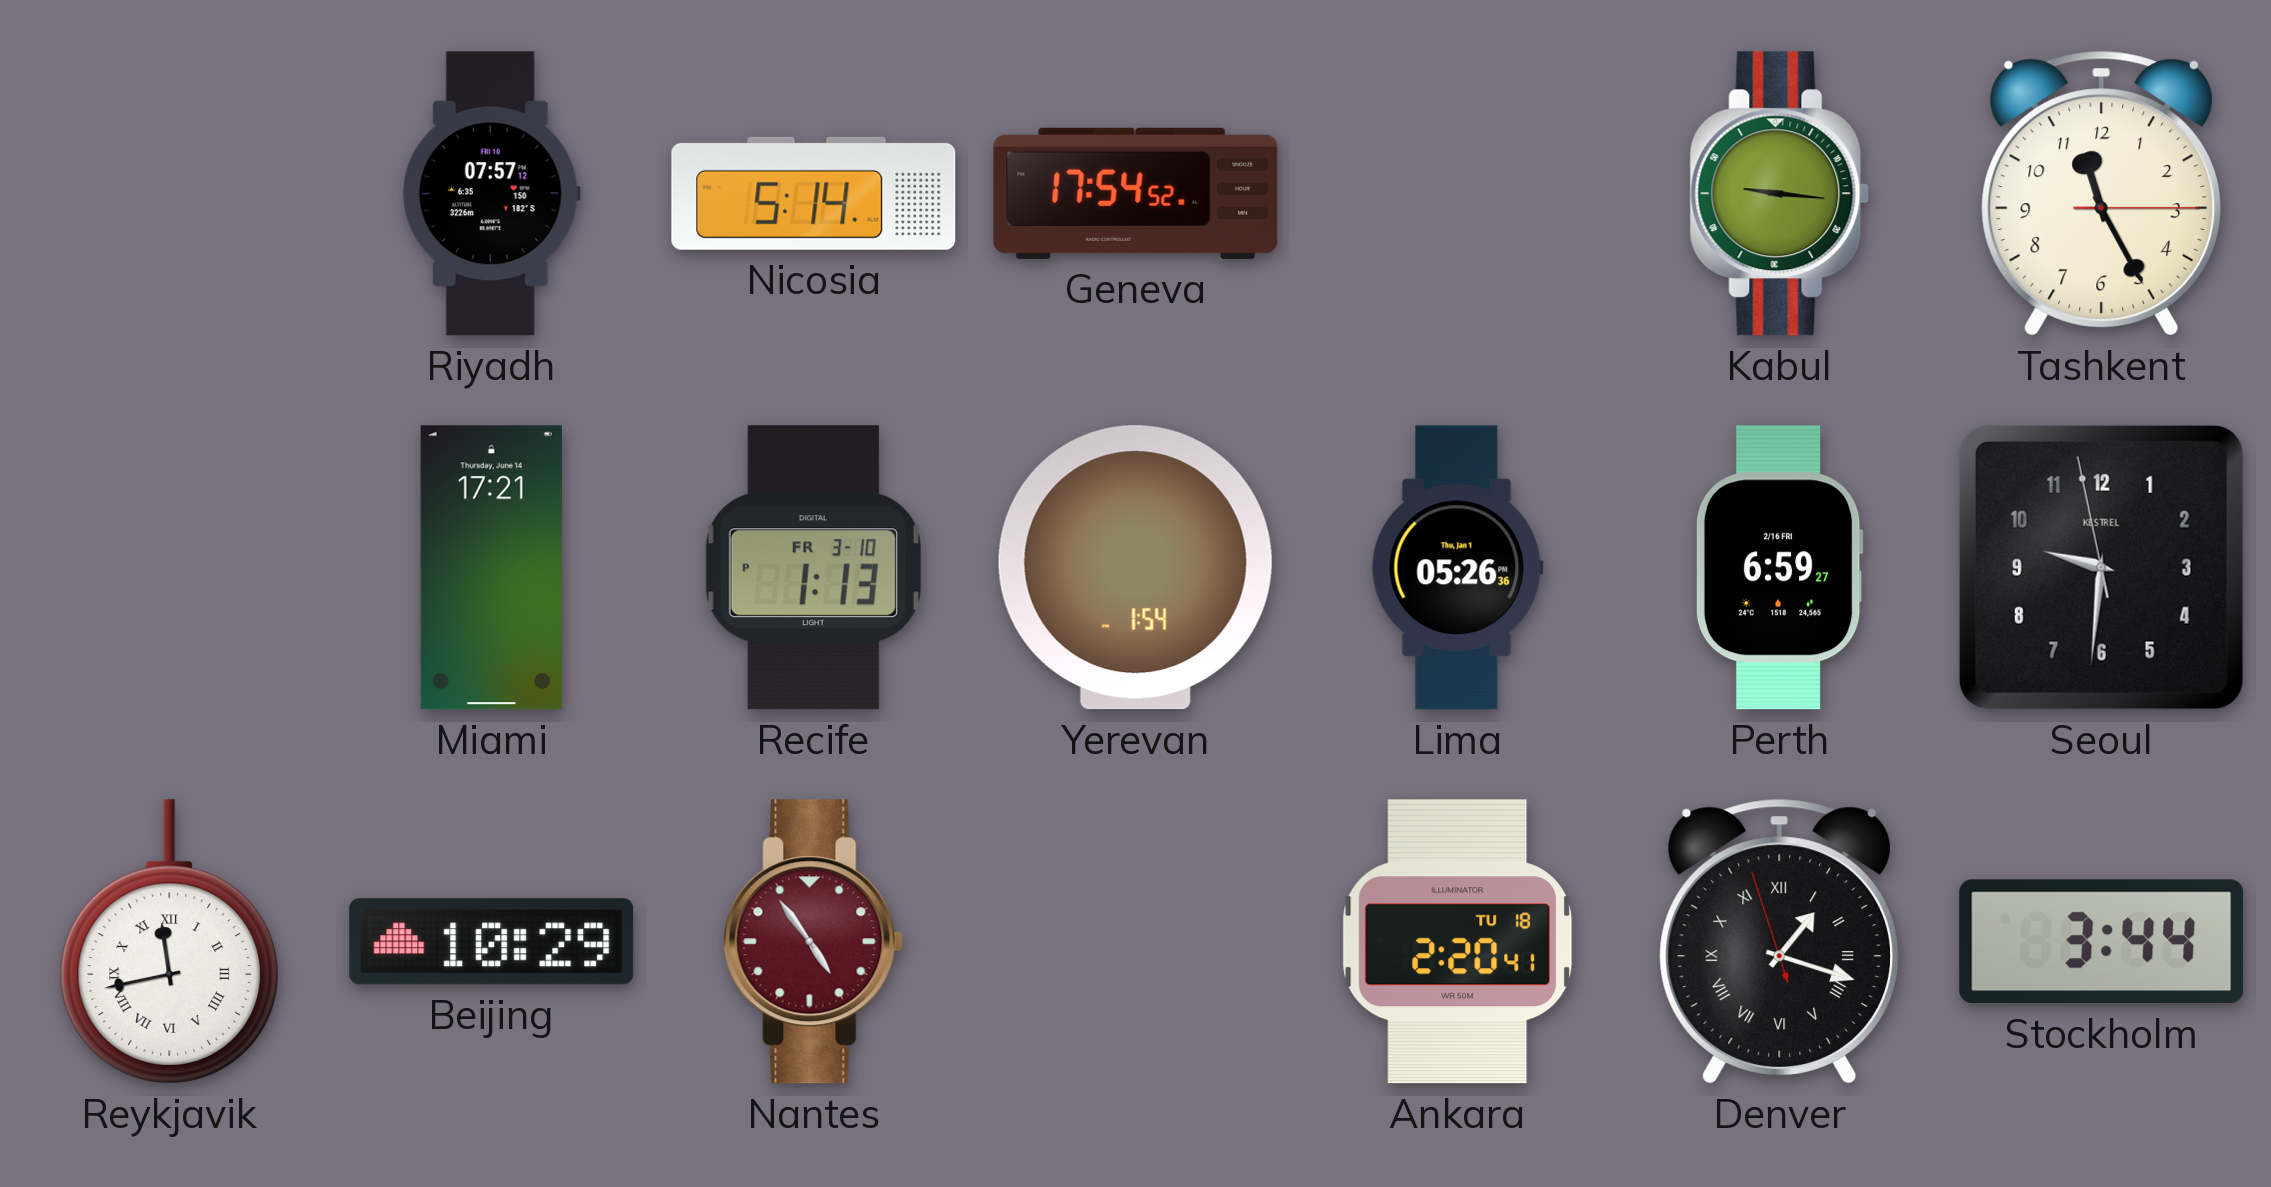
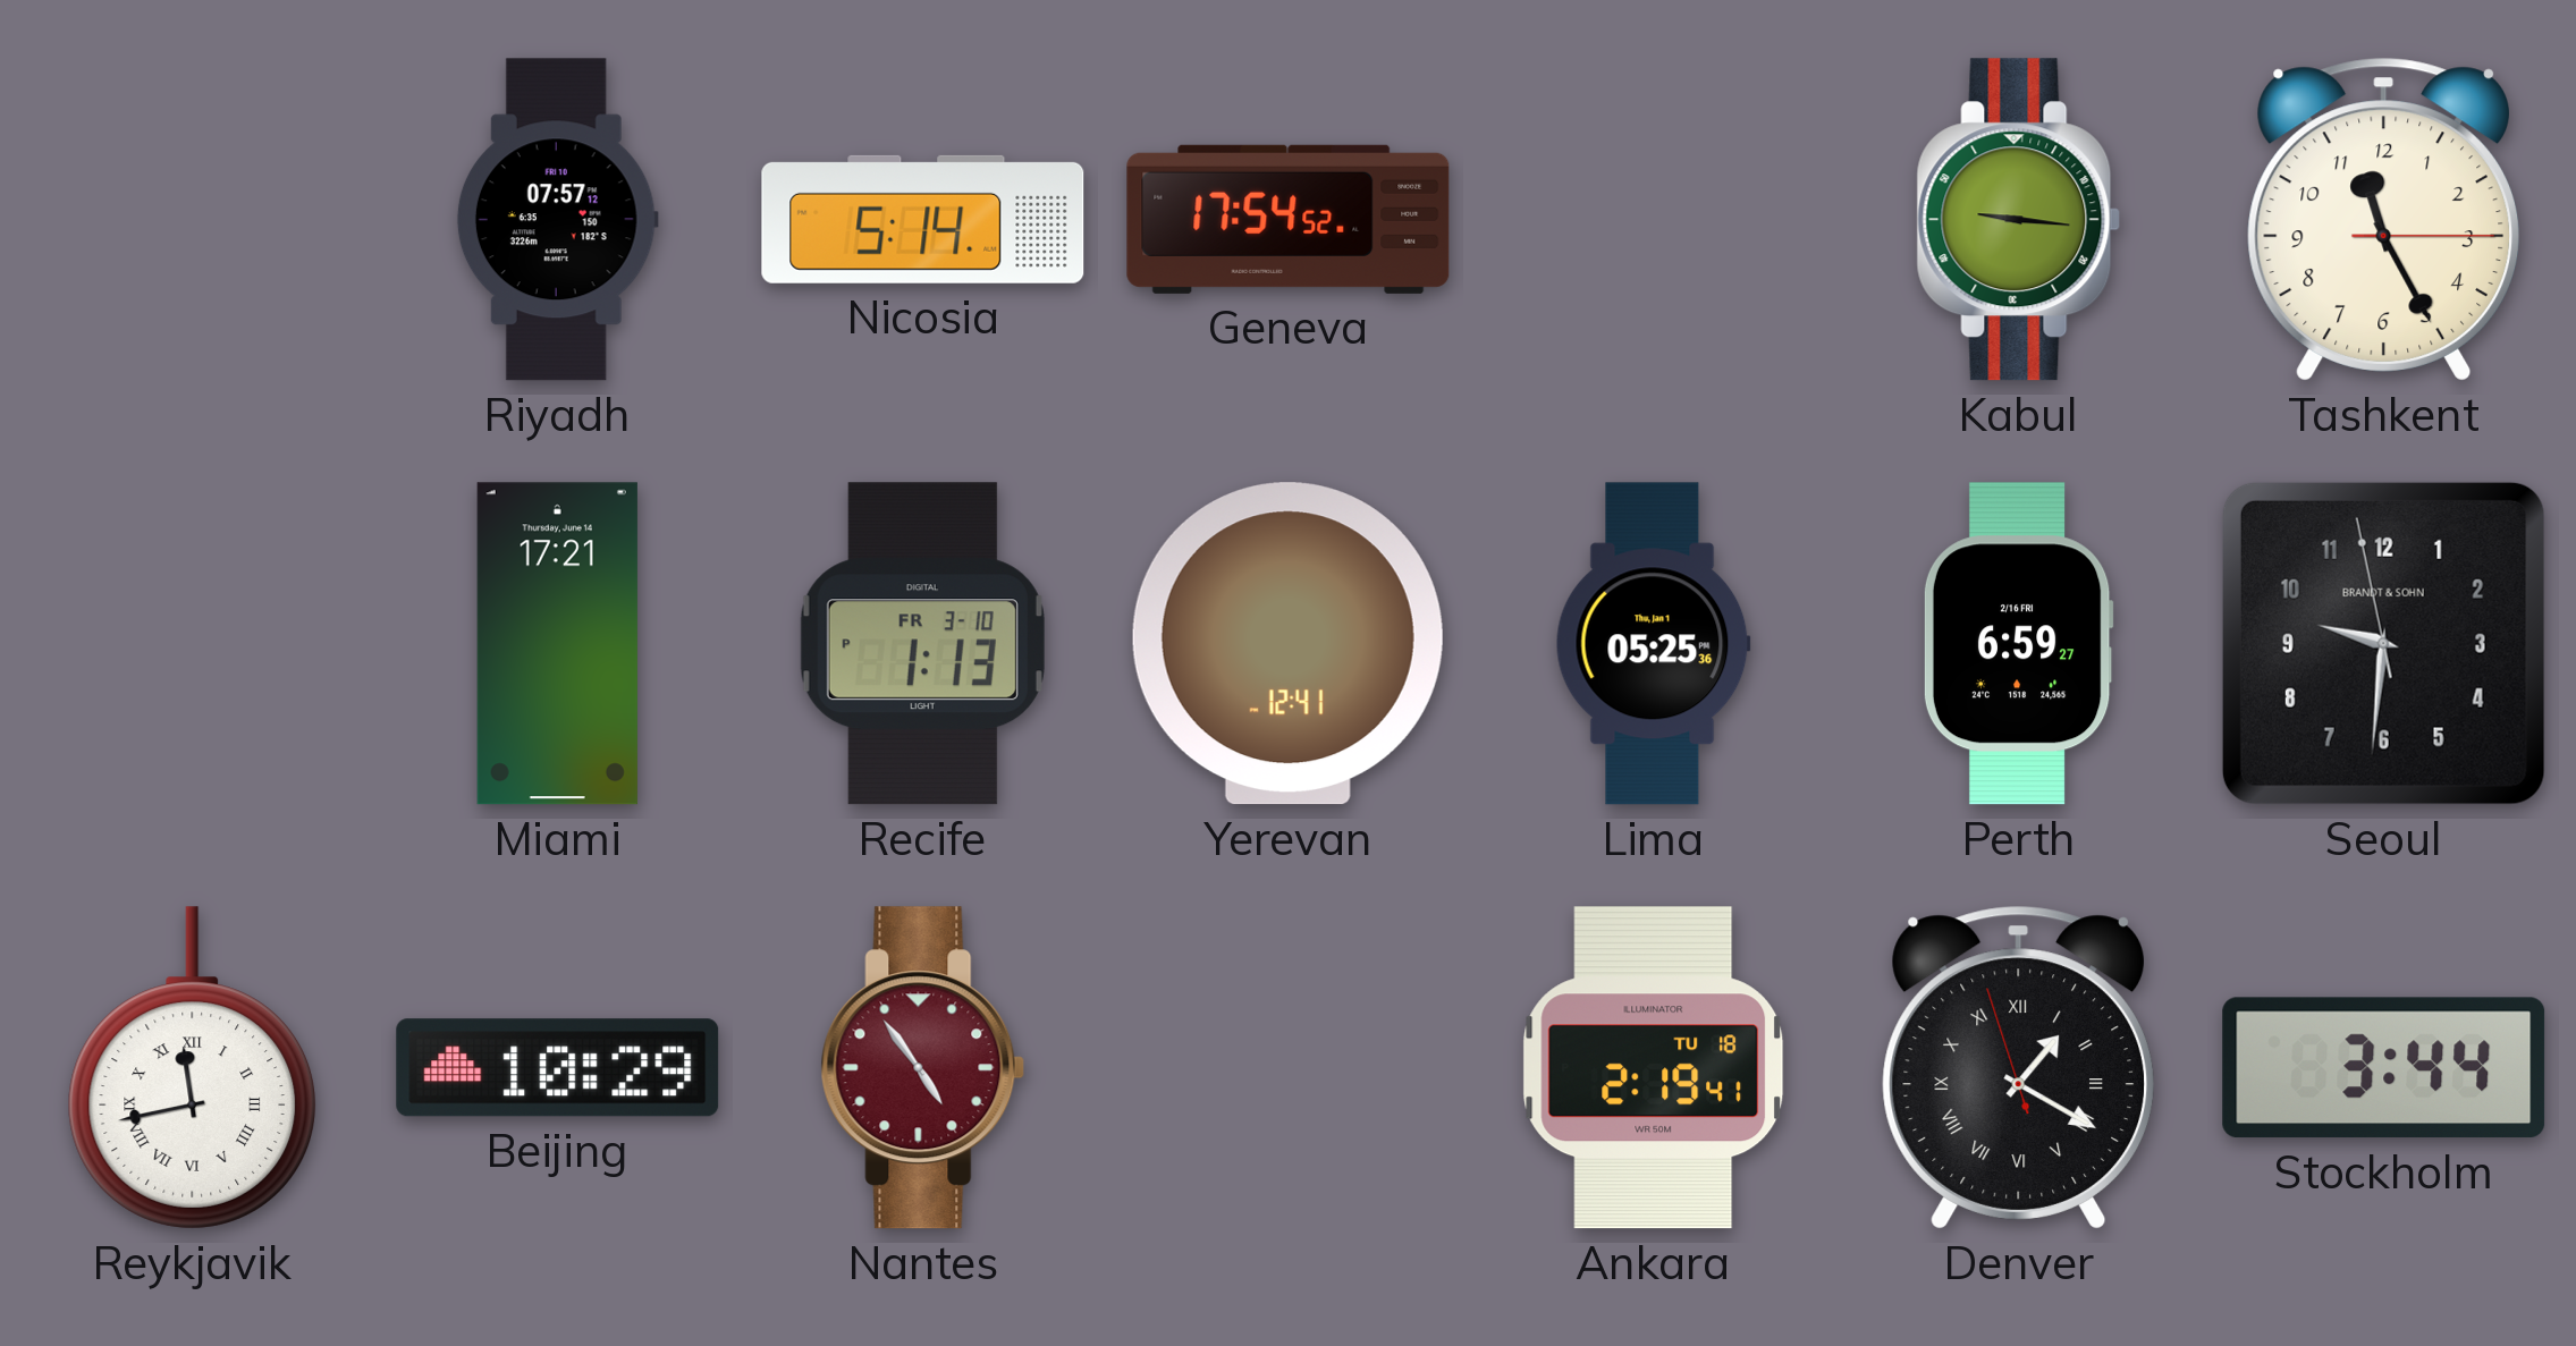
Yerevan: 1:54 -> 12:41
Lima: 05:26 -> 05:25
Seoul brand: KESTREL -> BRANDT & SOHN
Ankara: 2:20 -> 2:19
Denver: 1:17 -> 1:19
